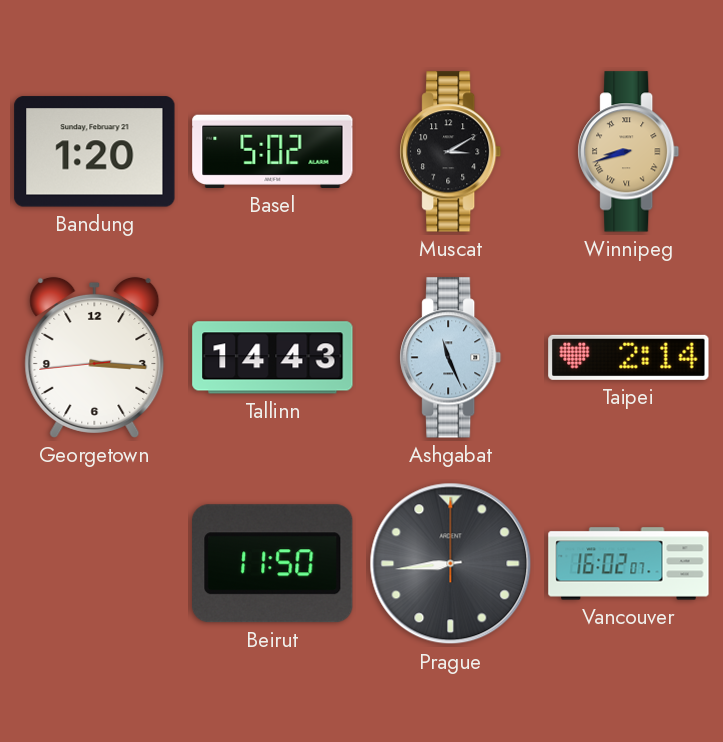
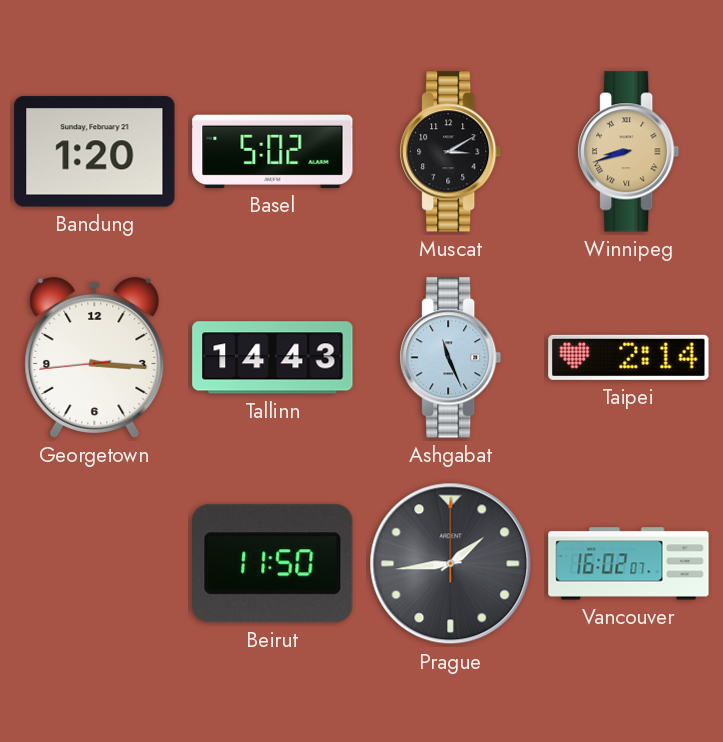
Prague: 8:44 -> 1:44
